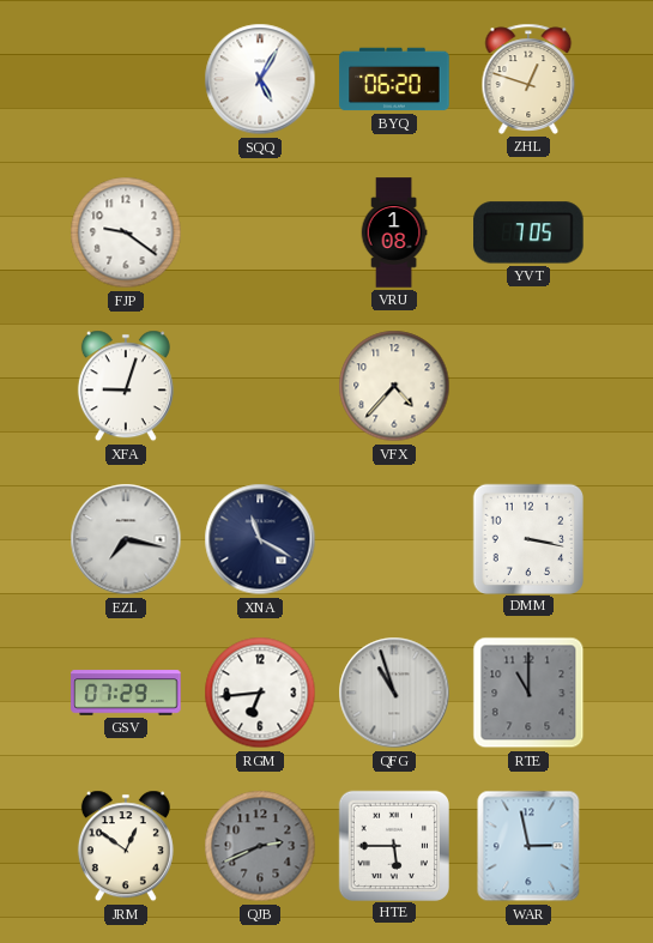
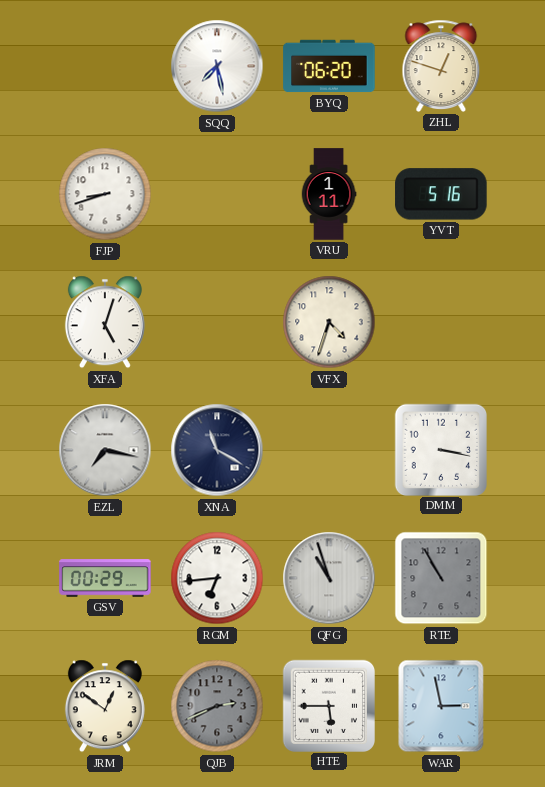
SQQ: 5:05 -> 7:28
FJP: 9:21 -> 8:42
VRU: 1:08 -> 1:11
YVT: 7:05 -> 5:16
XFA: 9:03 -> 5:03
VFX: 4:37 -> 4:33
GSV: 07:29 -> 00:29
RTE: 11:00 -> 10:55
